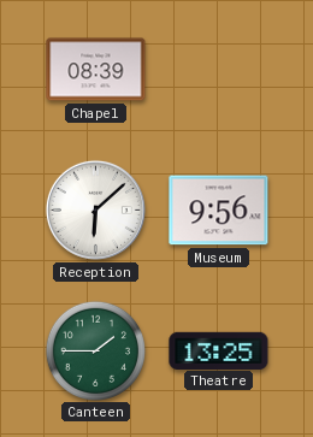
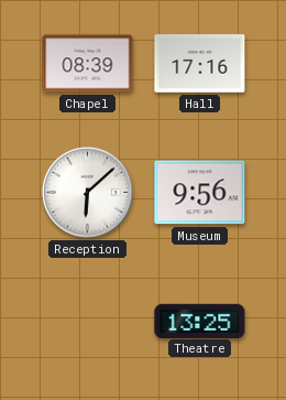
Hall: none -> 17:16
Canteen: 1:45 -> none
